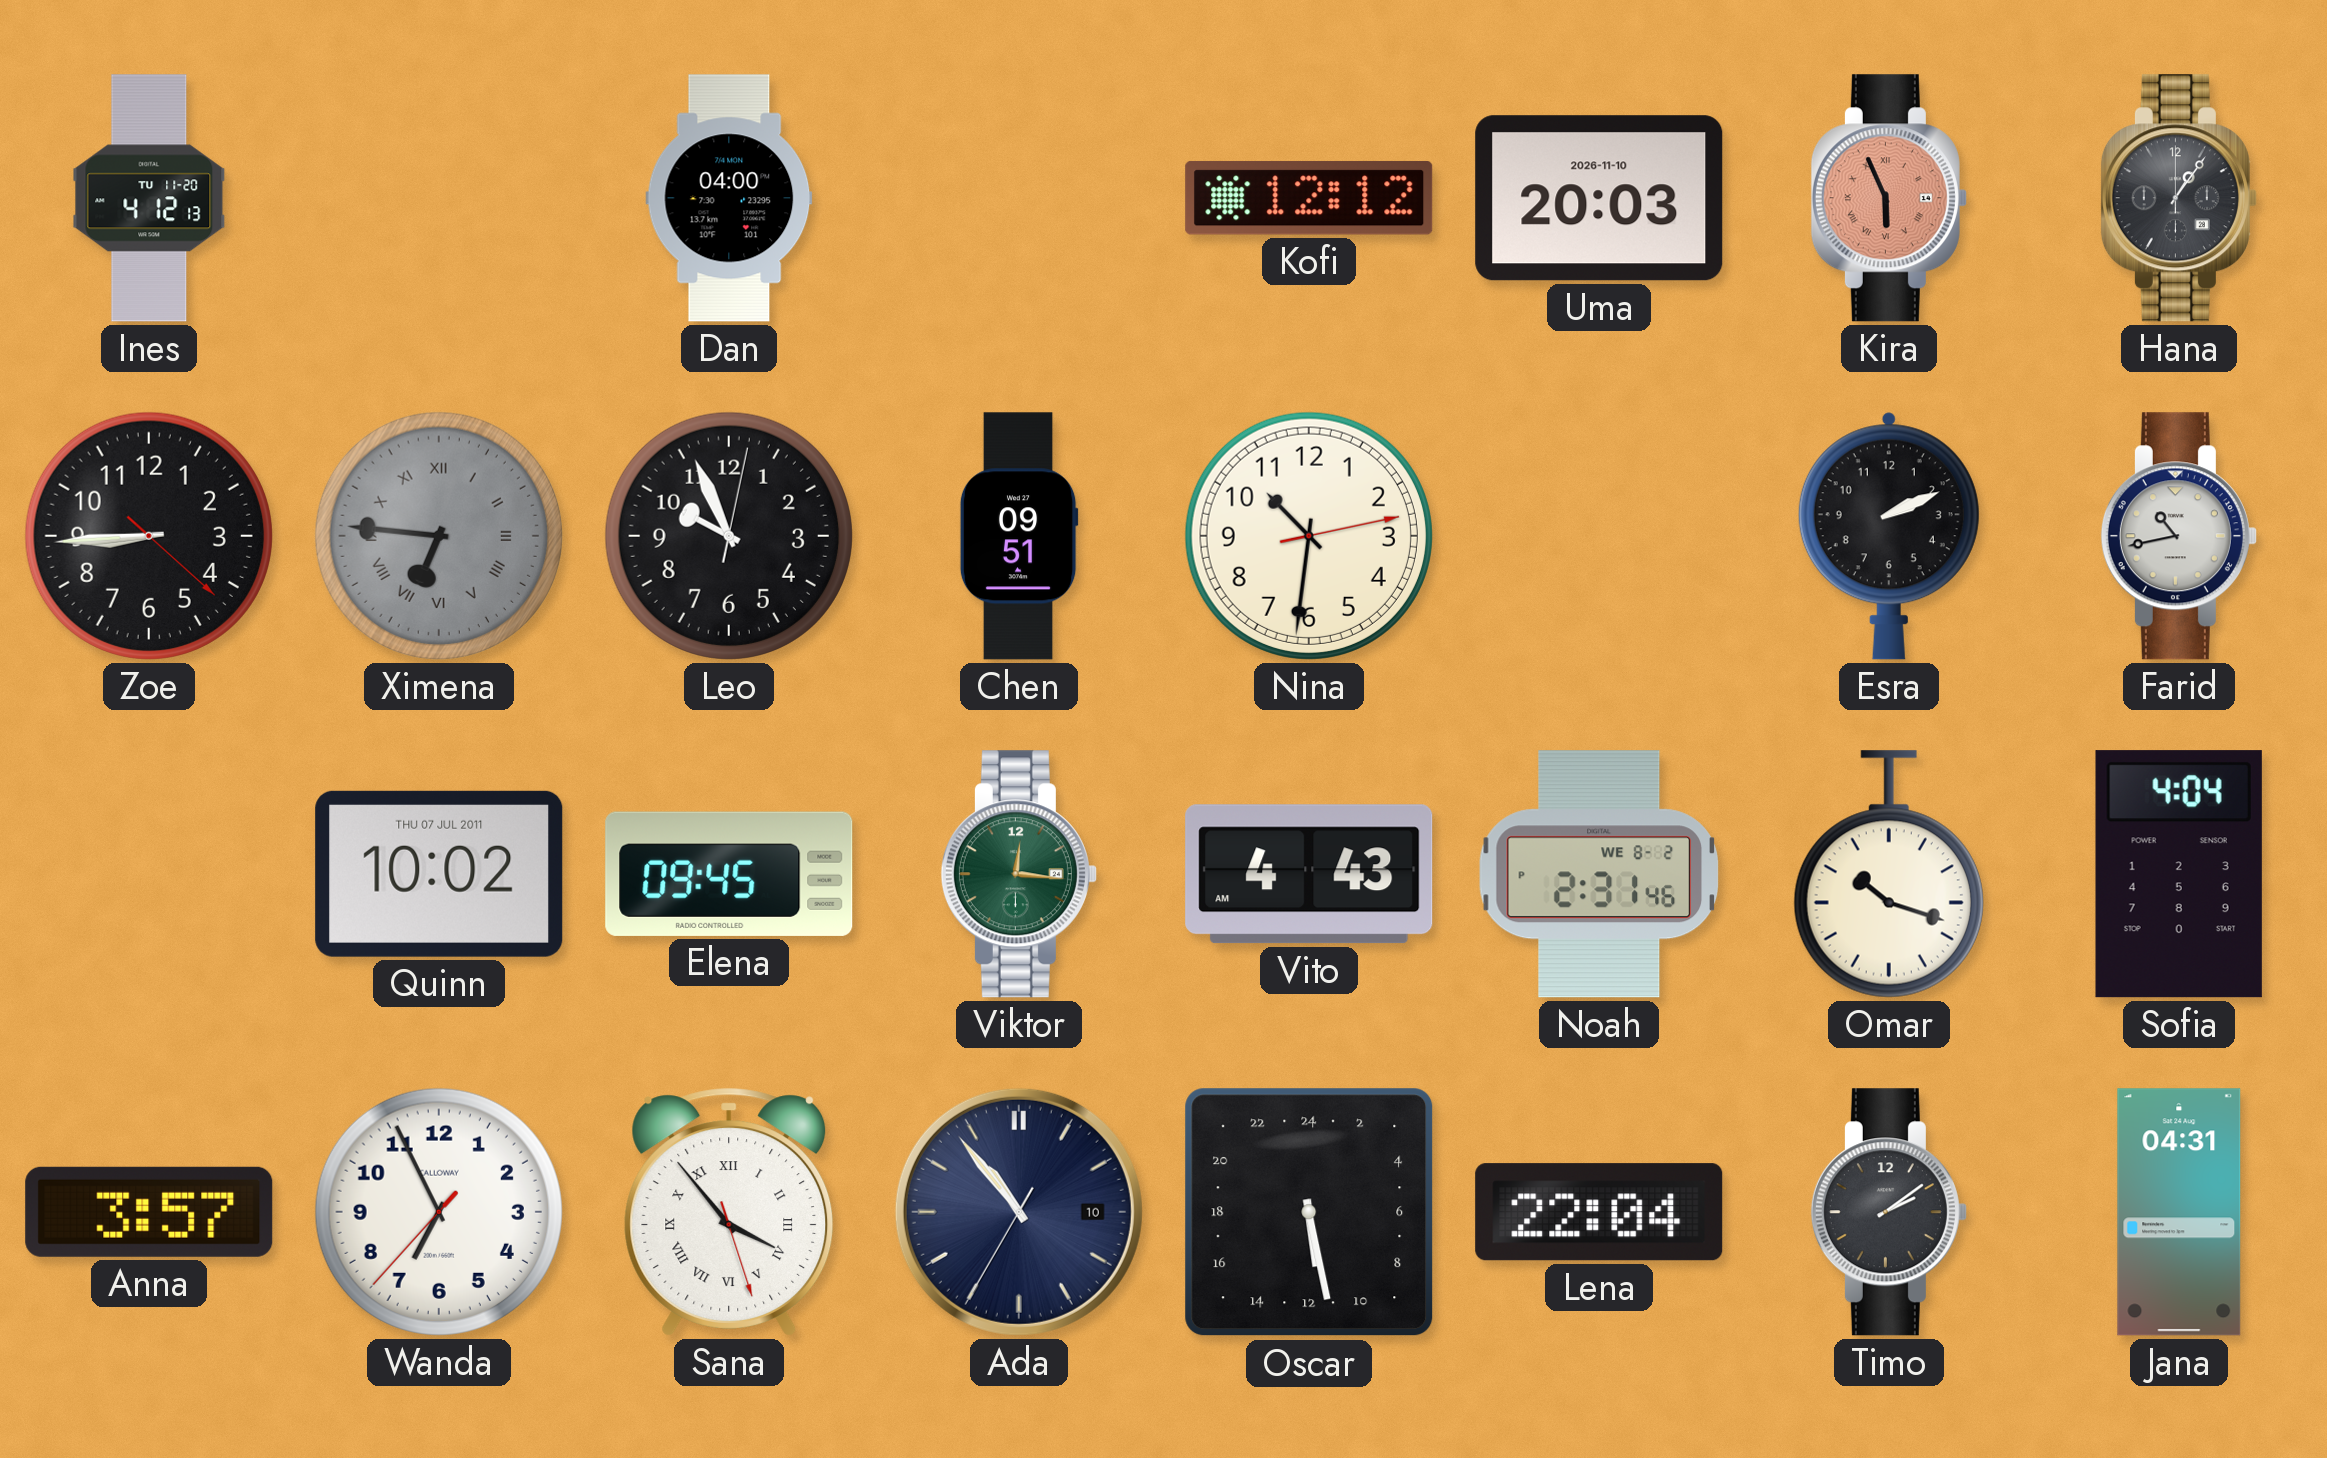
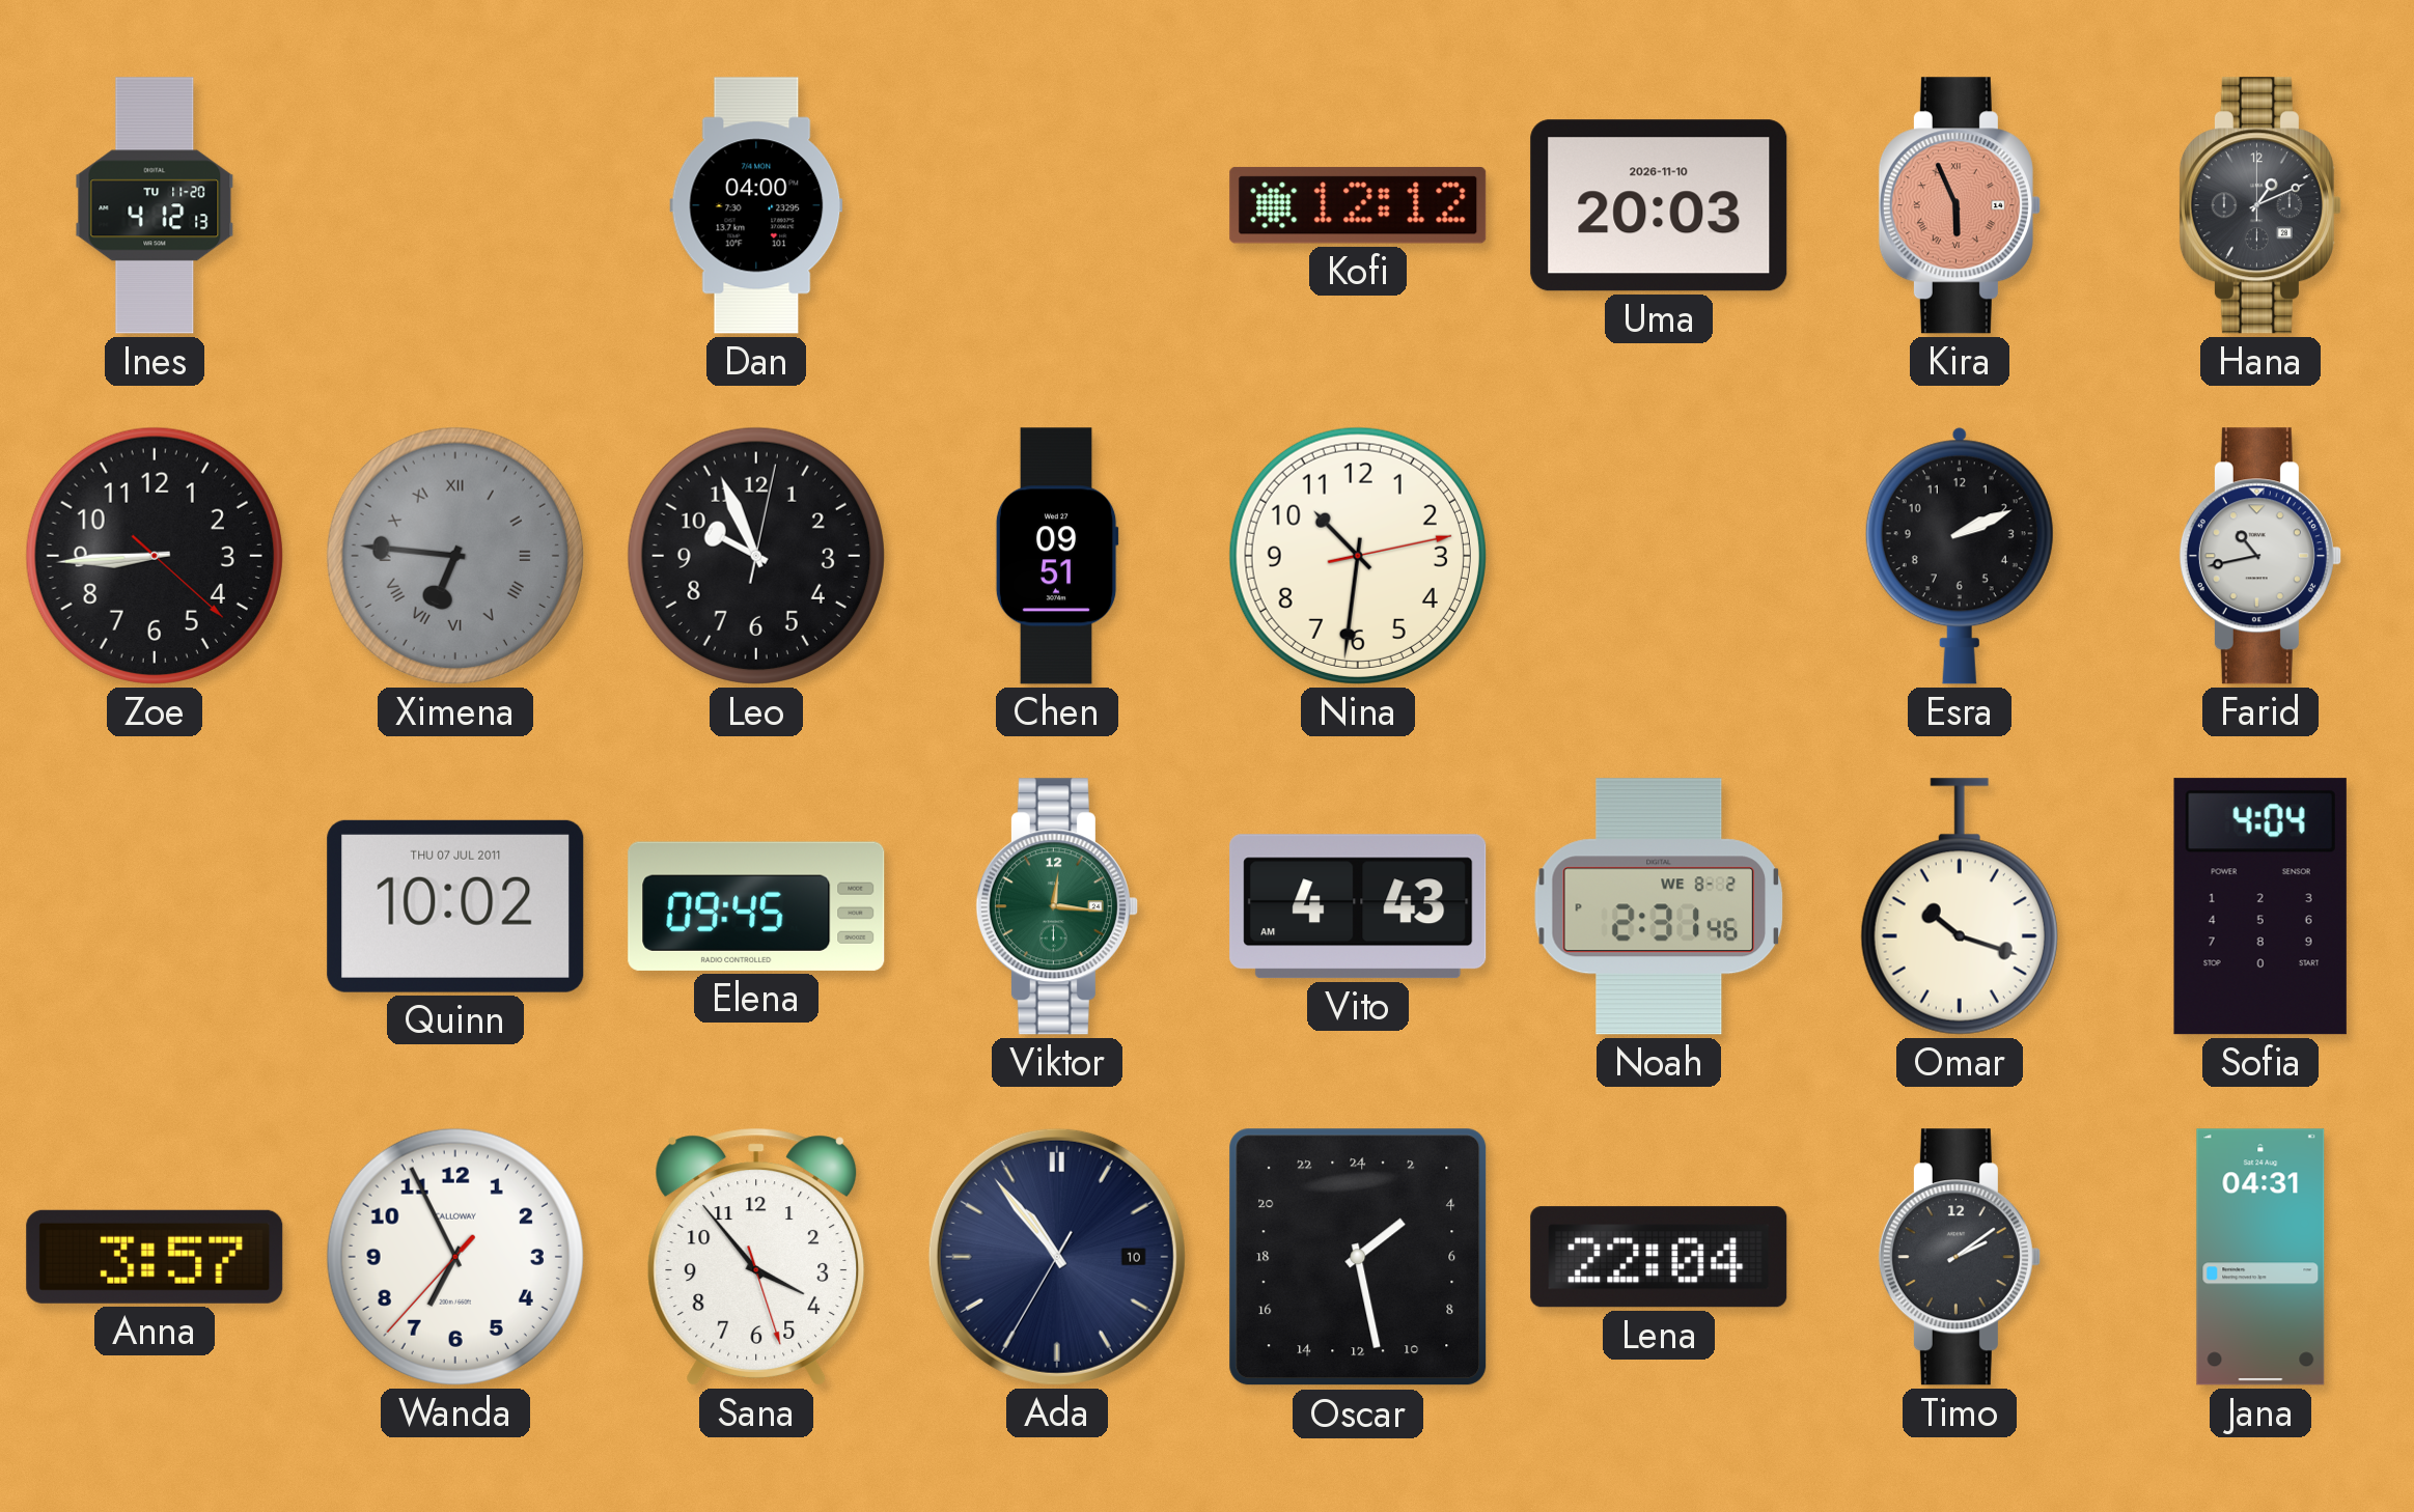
Hana: 1:06 -> 1:11
Sana numerals: Roman -> Arabic
Oscar: 11:28 -> 3:28
